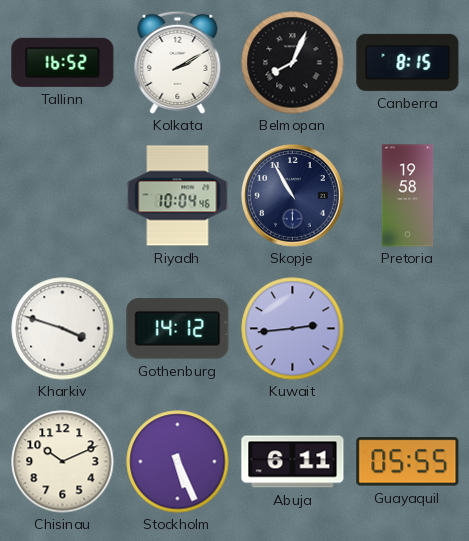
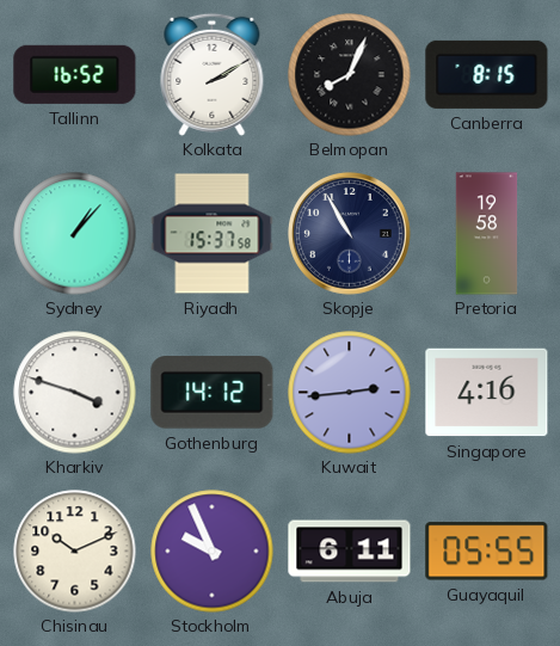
Sydney: none -> 1:07
Riyadh: 10:04 -> 15:37
Singapore: none -> 4:16
Stockholm: 5:26 -> 9:56
